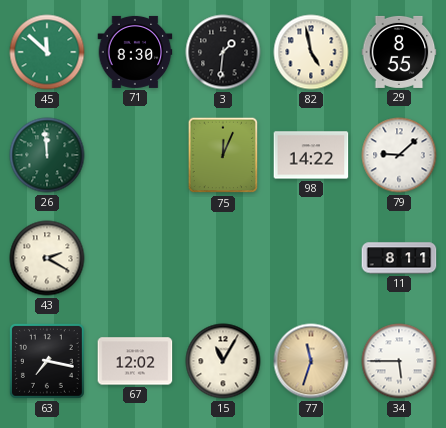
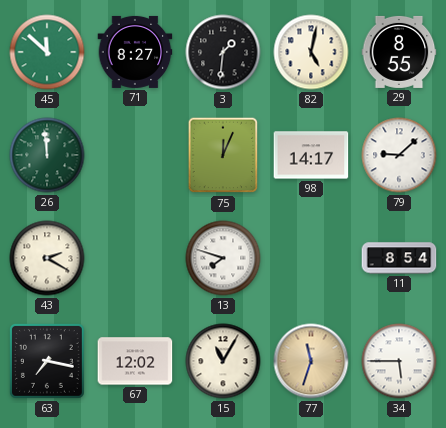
71: 8:30 -> 8:27
82: 4:58 -> 5:02
98: 14:22 -> 14:17
13: none -> 7:48
11: 8:11 -> 8:54
